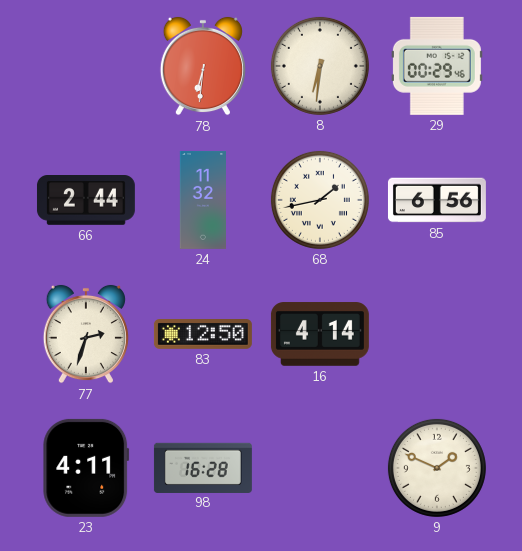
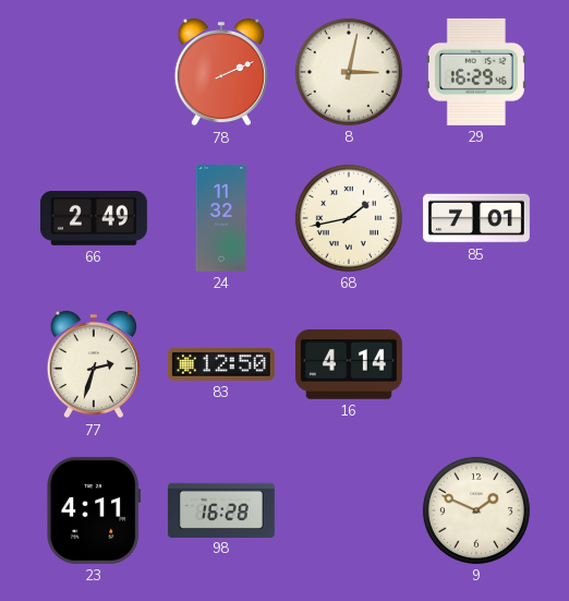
78: 6:31 -> 2:11
8: 6:31 -> 3:02
29: 00:29 -> 16:29
66: 2:44 -> 2:49
85: 6:56 -> 7:01
